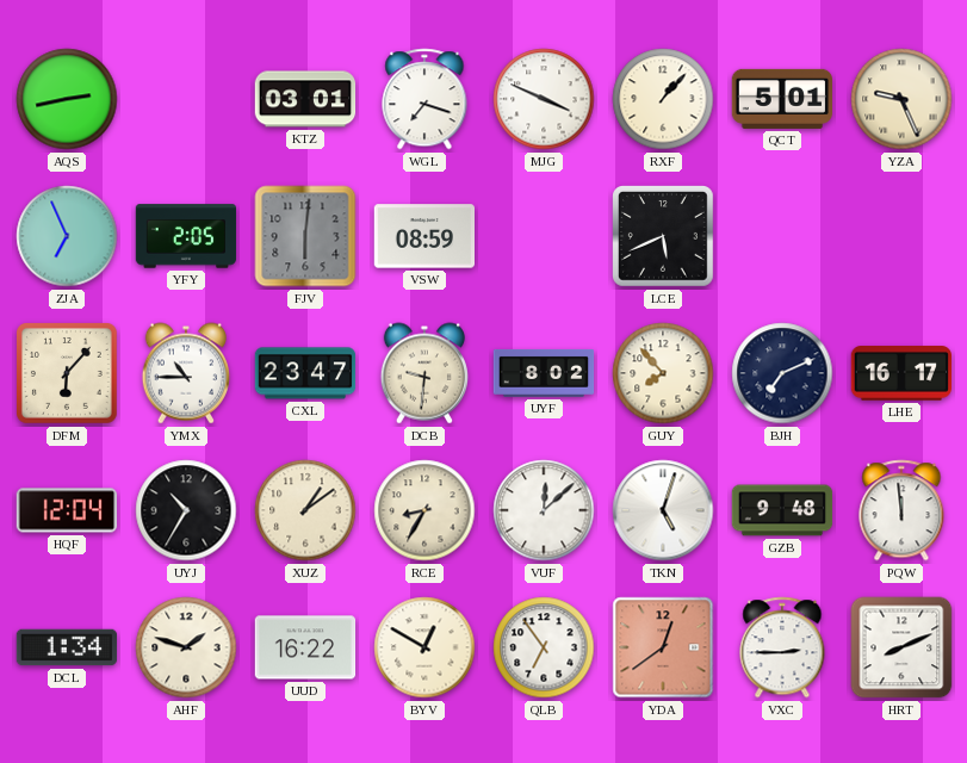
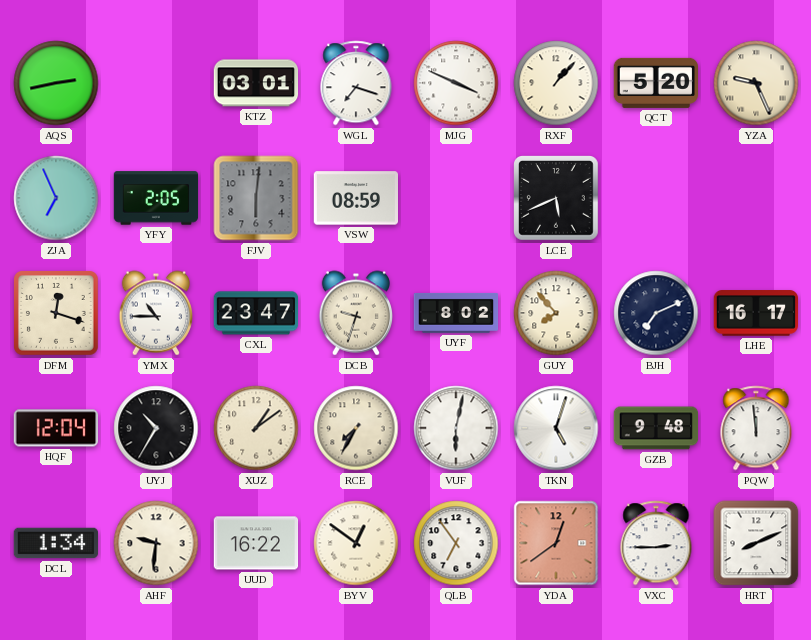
QCT: 5:01 -> 5:20
DFM: 6:07 -> 12:18
DCB: 9:31 -> 9:33
RCE: 8:35 -> 7:35
VUF: 12:08 -> 6:02
AHF: 1:48 -> 9:31
BYV: 12:50 -> 12:51
